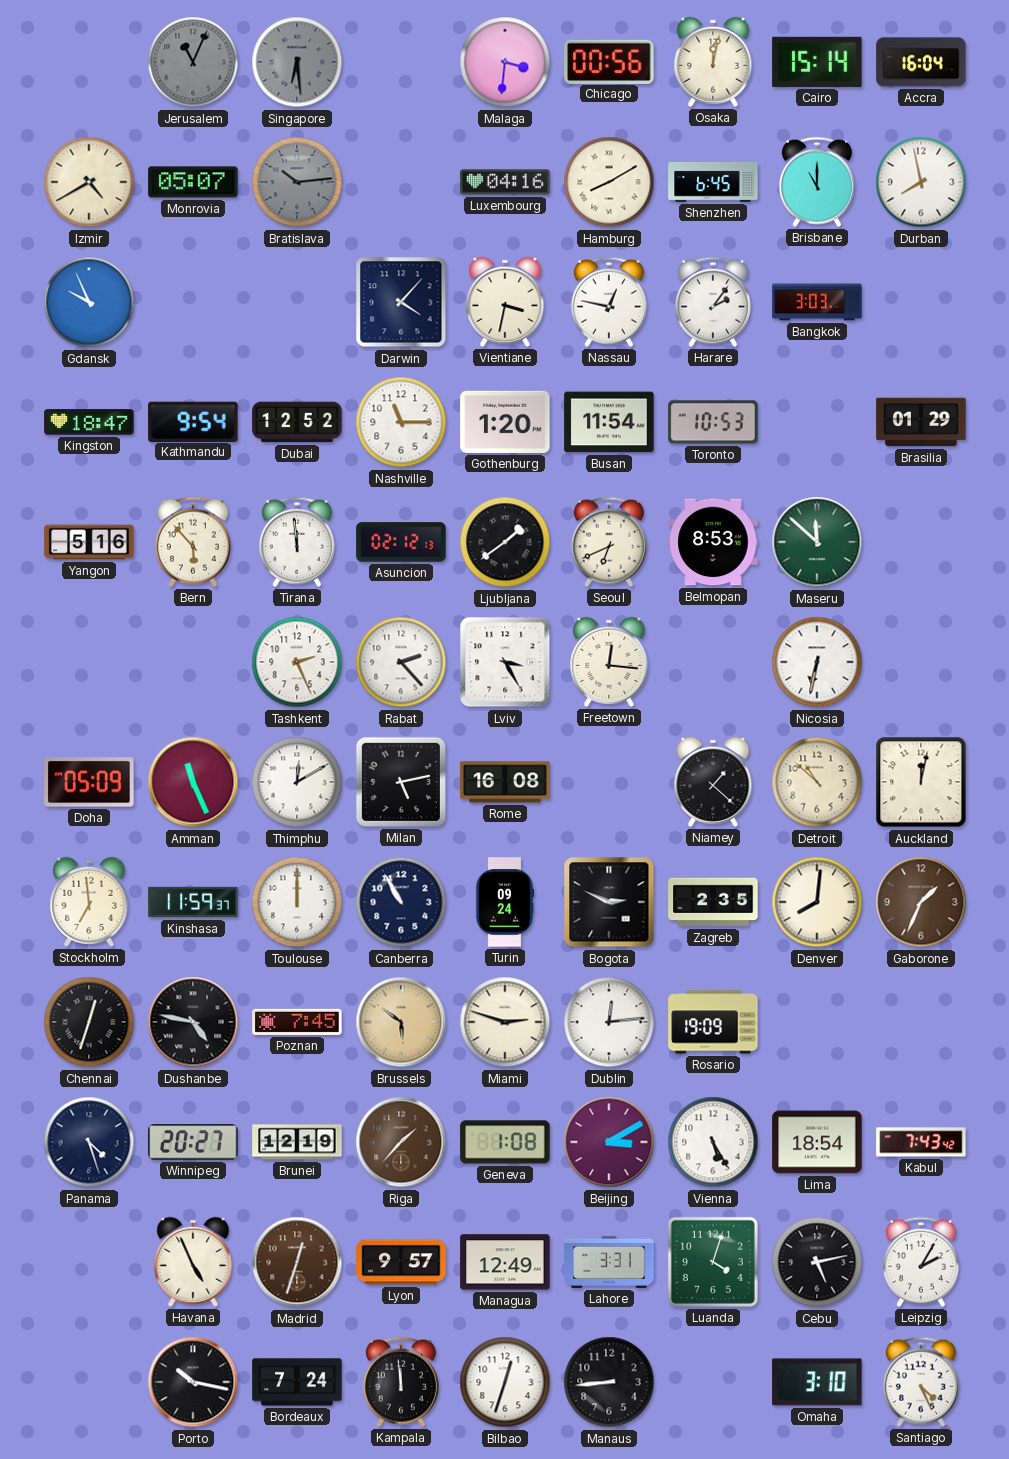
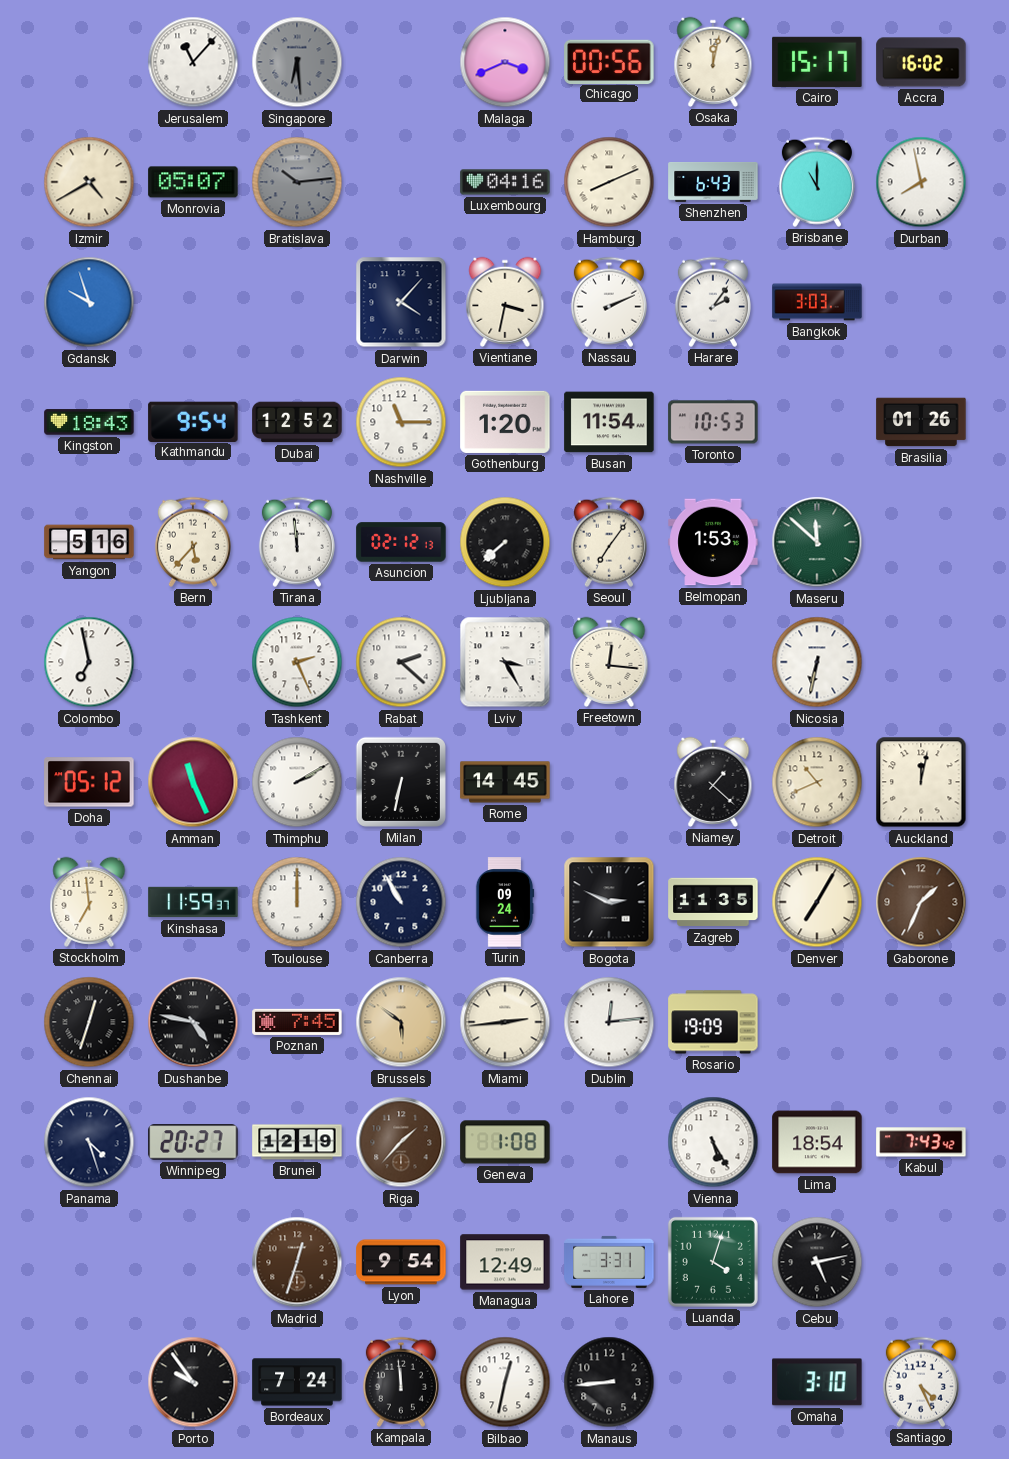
Jerusalem: 11:04 -> 11:07
Jerusalem dial: grey -> white
Malaga: 3:31 -> 3:41
Cairo: 15:14 -> 15:17
Accra: 16:04 -> 16:02
Hamburg: 8:10 -> 8:11
Shenzhen: 6:45 -> 6:43
Gdansk: 9:56 -> 9:57
Nassau: 12:47 -> 2:11
Kingston: 18:47 -> 18:43
Brasilia: 01:29 -> 01:26
Bern: 5:53 -> 5:37
Ljubljana: 1:39 -> 7:38
Seoul: 6:41 -> 7:06
Belmopan: 8:53 -> 1:53
Colombo: none -> 6:58
Rabat: 2:23 -> 2:22
Doha: 05:09 -> 05:12
Thimphu: 12:10 -> 2:10
Milan: 5:13 -> 6:32
Rome: 16:08 -> 14:45
Detroit: 10:52 -> 10:41
Zagreb: 2:35 -> 11:35
Denver: 8:01 -> 7:05
Miami: 2:48 -> 2:44
Beijing: 3:10 -> none
Havana: 4:56 -> none
Lyon: 9:57 -> 9:54
Leipzig: 2:05 -> none
Porto: 10:17 -> 9:54
Bilbao: 12:33 -> 12:32
